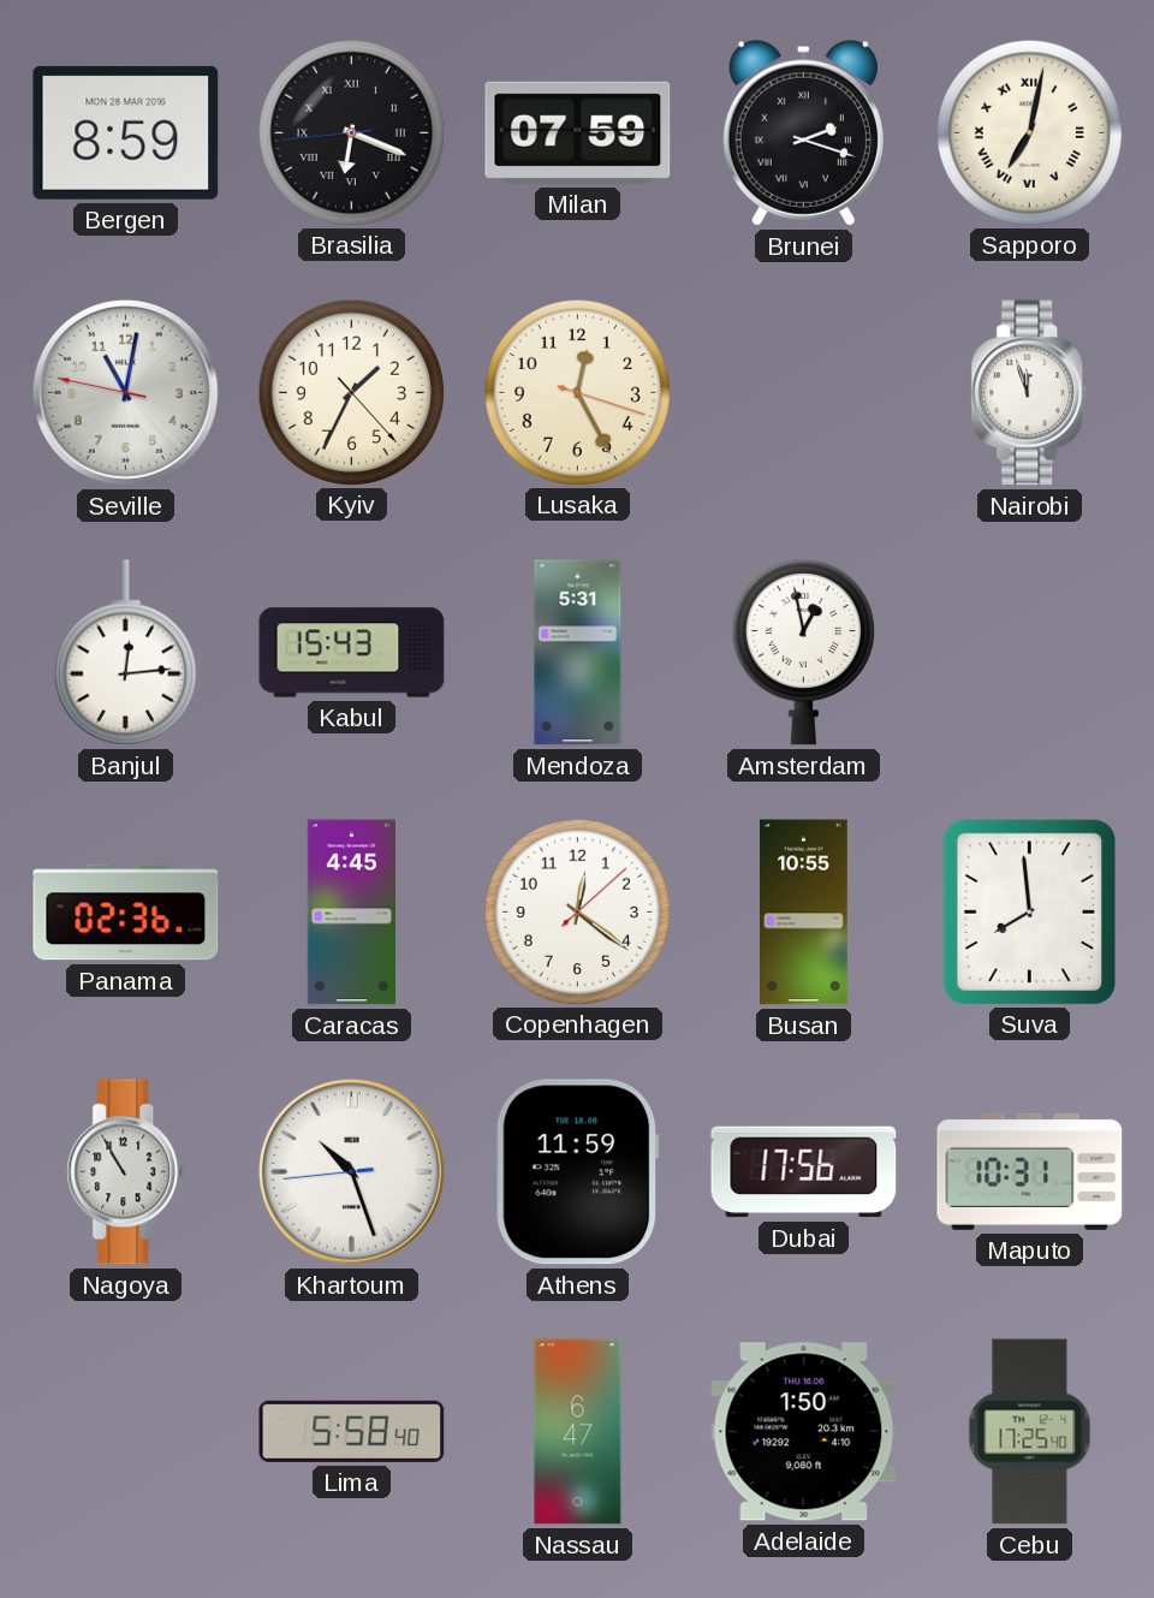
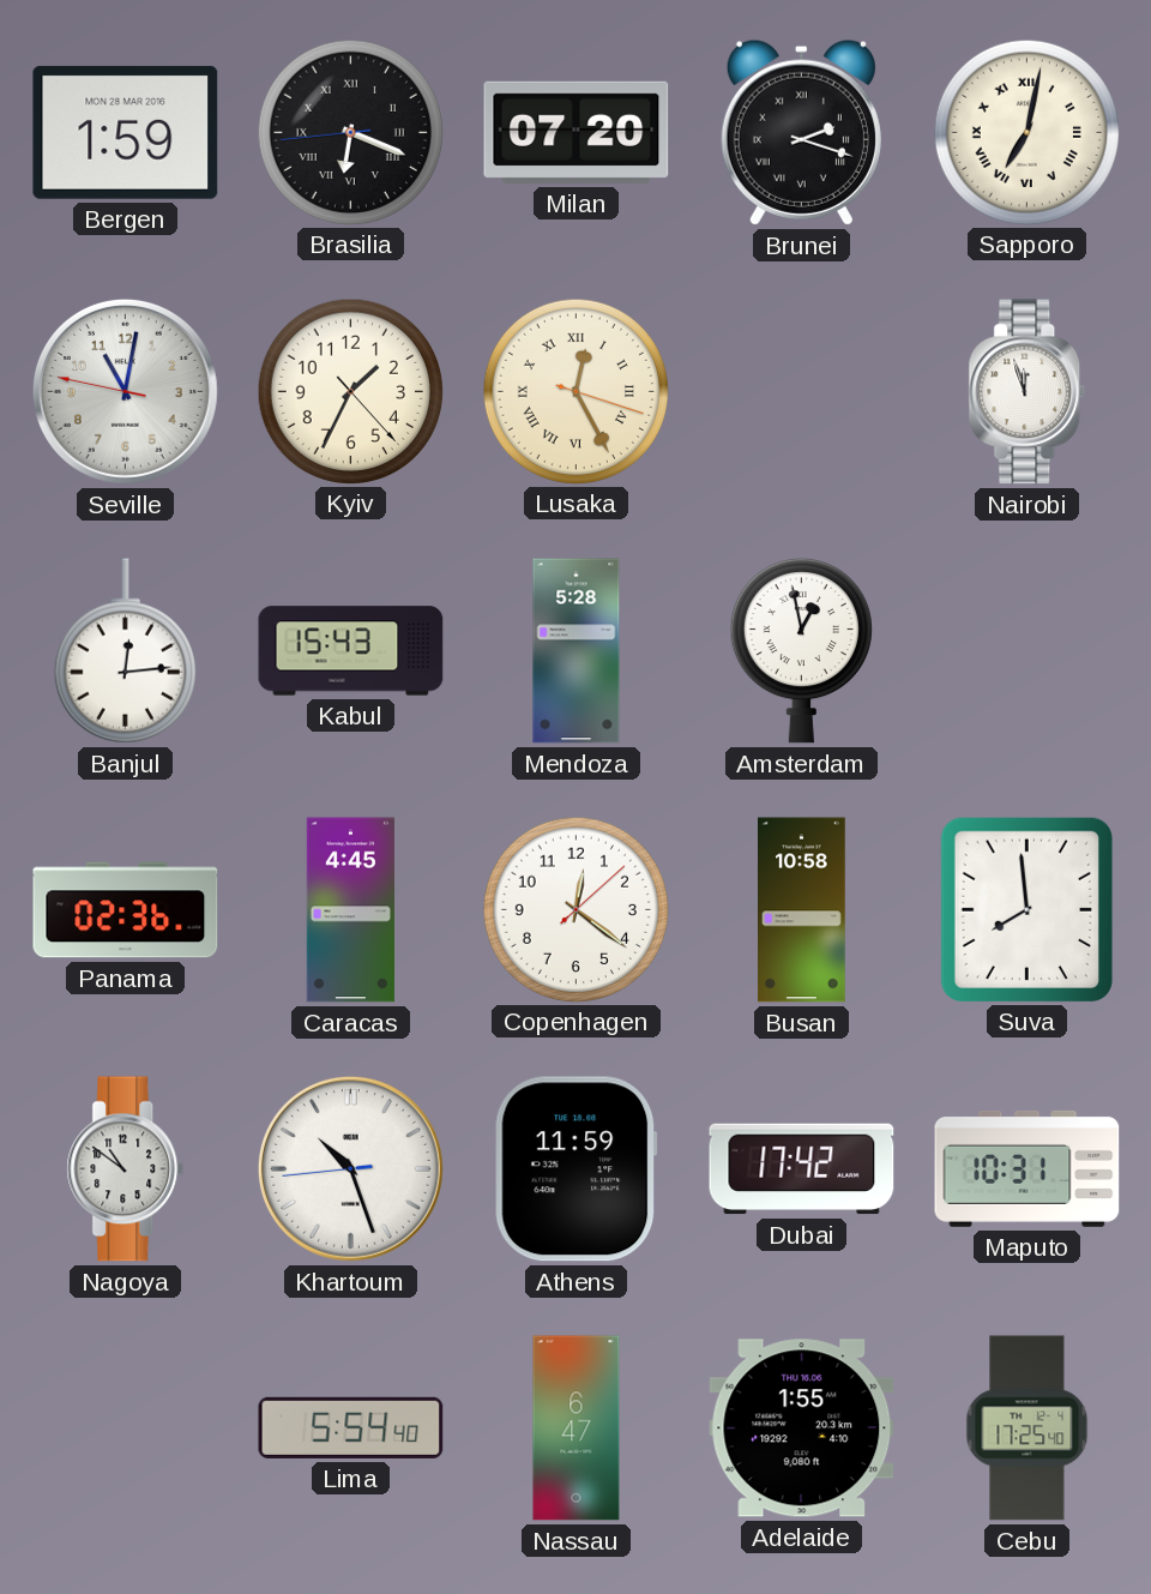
Bergen: 8:59 -> 1:59
Milan: 07:59 -> 07:20
Lusaka numerals: Arabic -> Roman
Mendoza: 5:31 -> 5:28
Busan: 10:55 -> 10:58
Nagoya: 10:55 -> 10:51
Dubai: 17:56 -> 17:42
Lima: 5:58 -> 5:54
Adelaide: 1:50 -> 1:55
